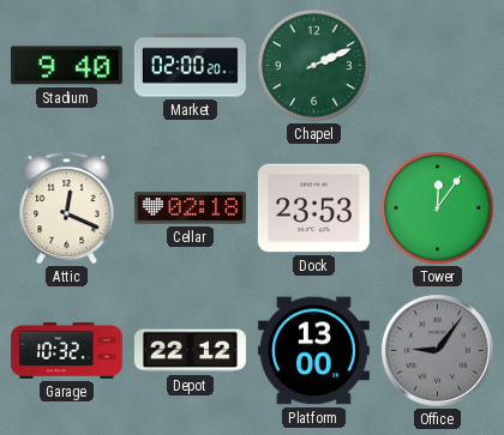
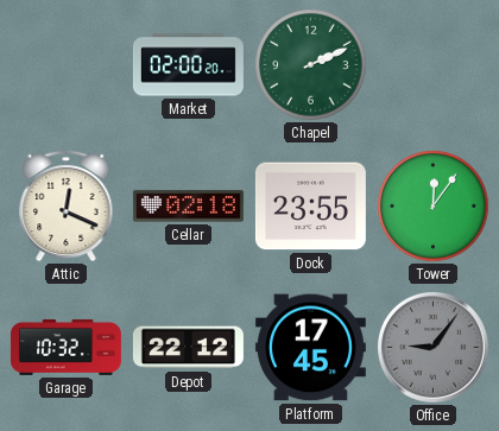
Stadium: 9:40 -> none
Dock: 23:53 -> 23:55
Platform: 13:00 -> 17:45
